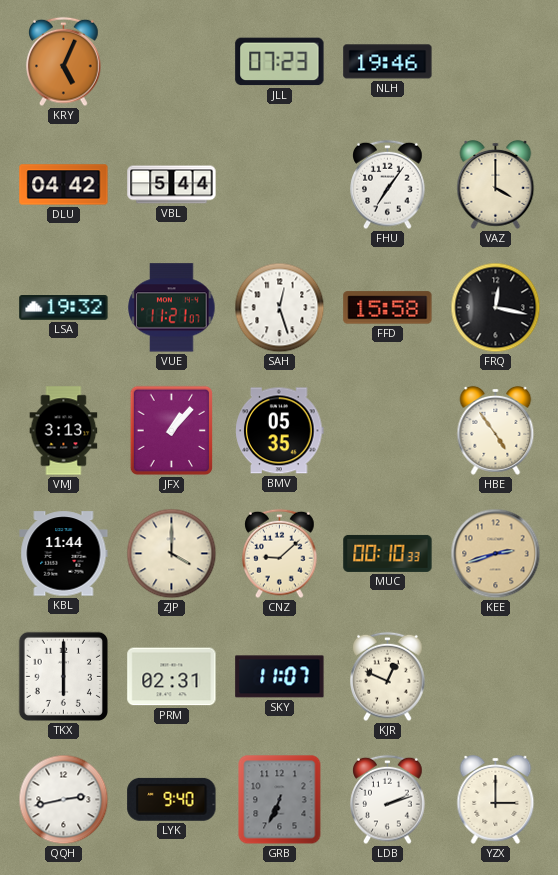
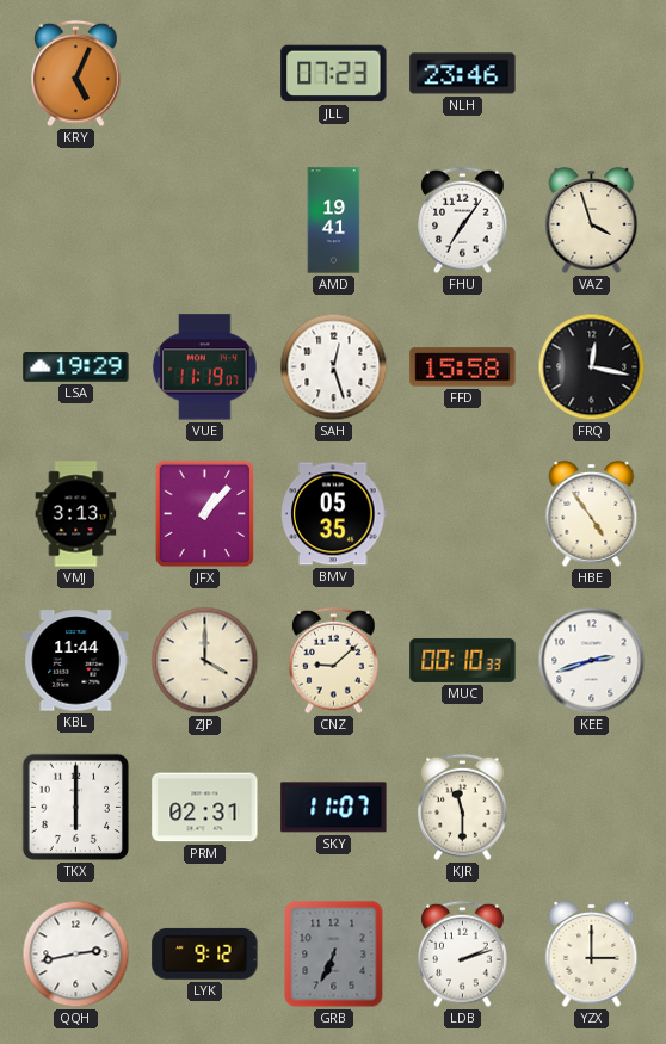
NLH: 19:46 -> 23:46
DLU: 04:42 -> none
VBL: 5:44 -> none
AMD: none -> 19:41
VAZ: 4:00 -> 3:57
LSA: 19:32 -> 19:29
VUE: 11:21 -> 11:19
KEE dial: champagne -> white
KJR: 12:49 -> 11:30
LYK: 9:40 -> 9:12
